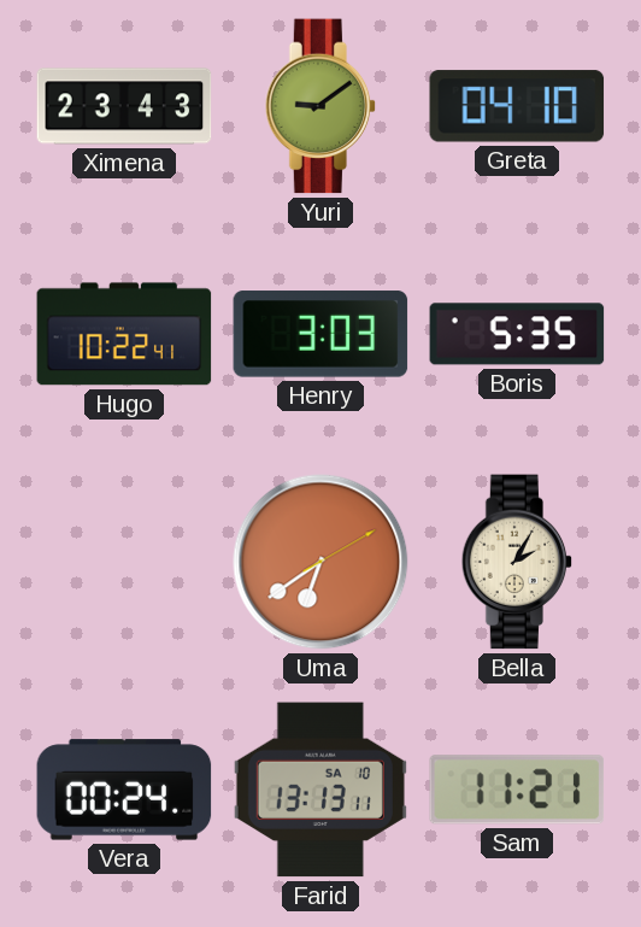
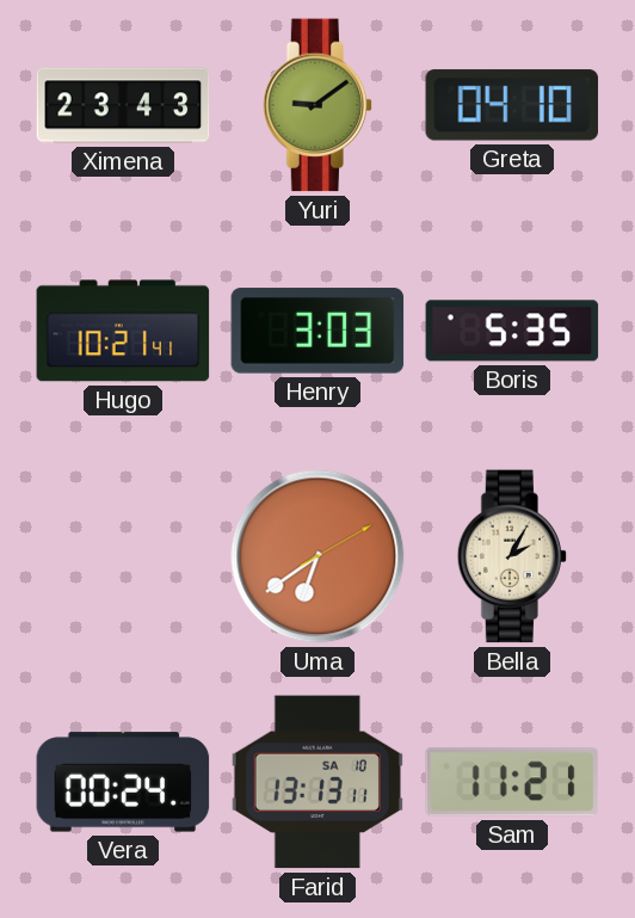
Hugo: 10:22 -> 10:21
